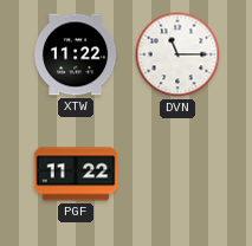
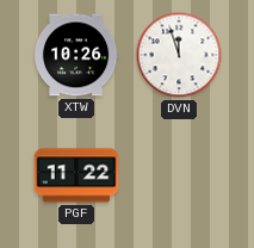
XTW: 11:22 -> 10:26
DVN: 11:15 -> 11:57
